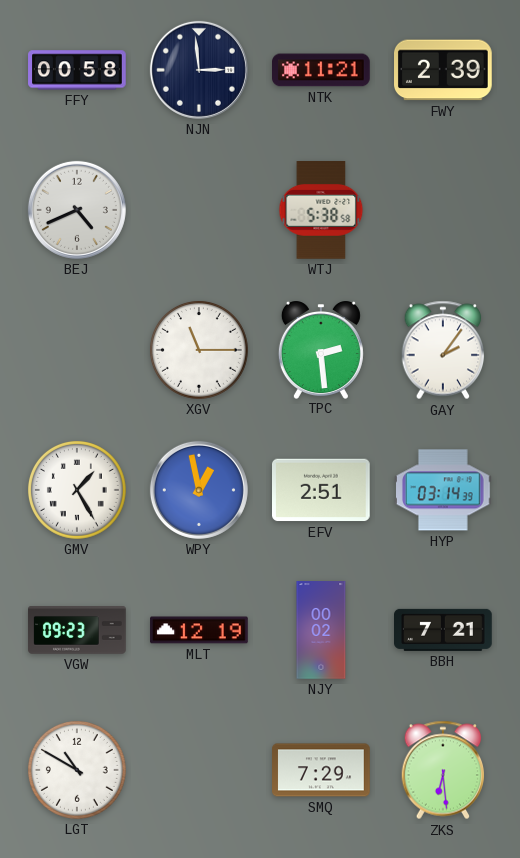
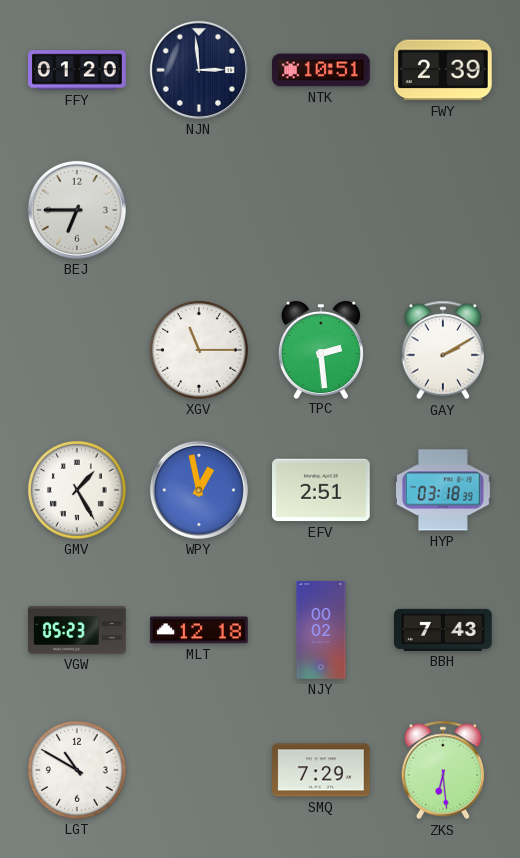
FFY: 00:58 -> 01:20
NTK: 11:21 -> 10:51
BEJ: 4:41 -> 6:45
WTJ: 5:38 -> none
GAY: 2:06 -> 2:10
HYP: 03:14 -> 03:18
VGW: 09:23 -> 05:23
MLT: 12:19 -> 12:18
BBH: 7:21 -> 7:43
